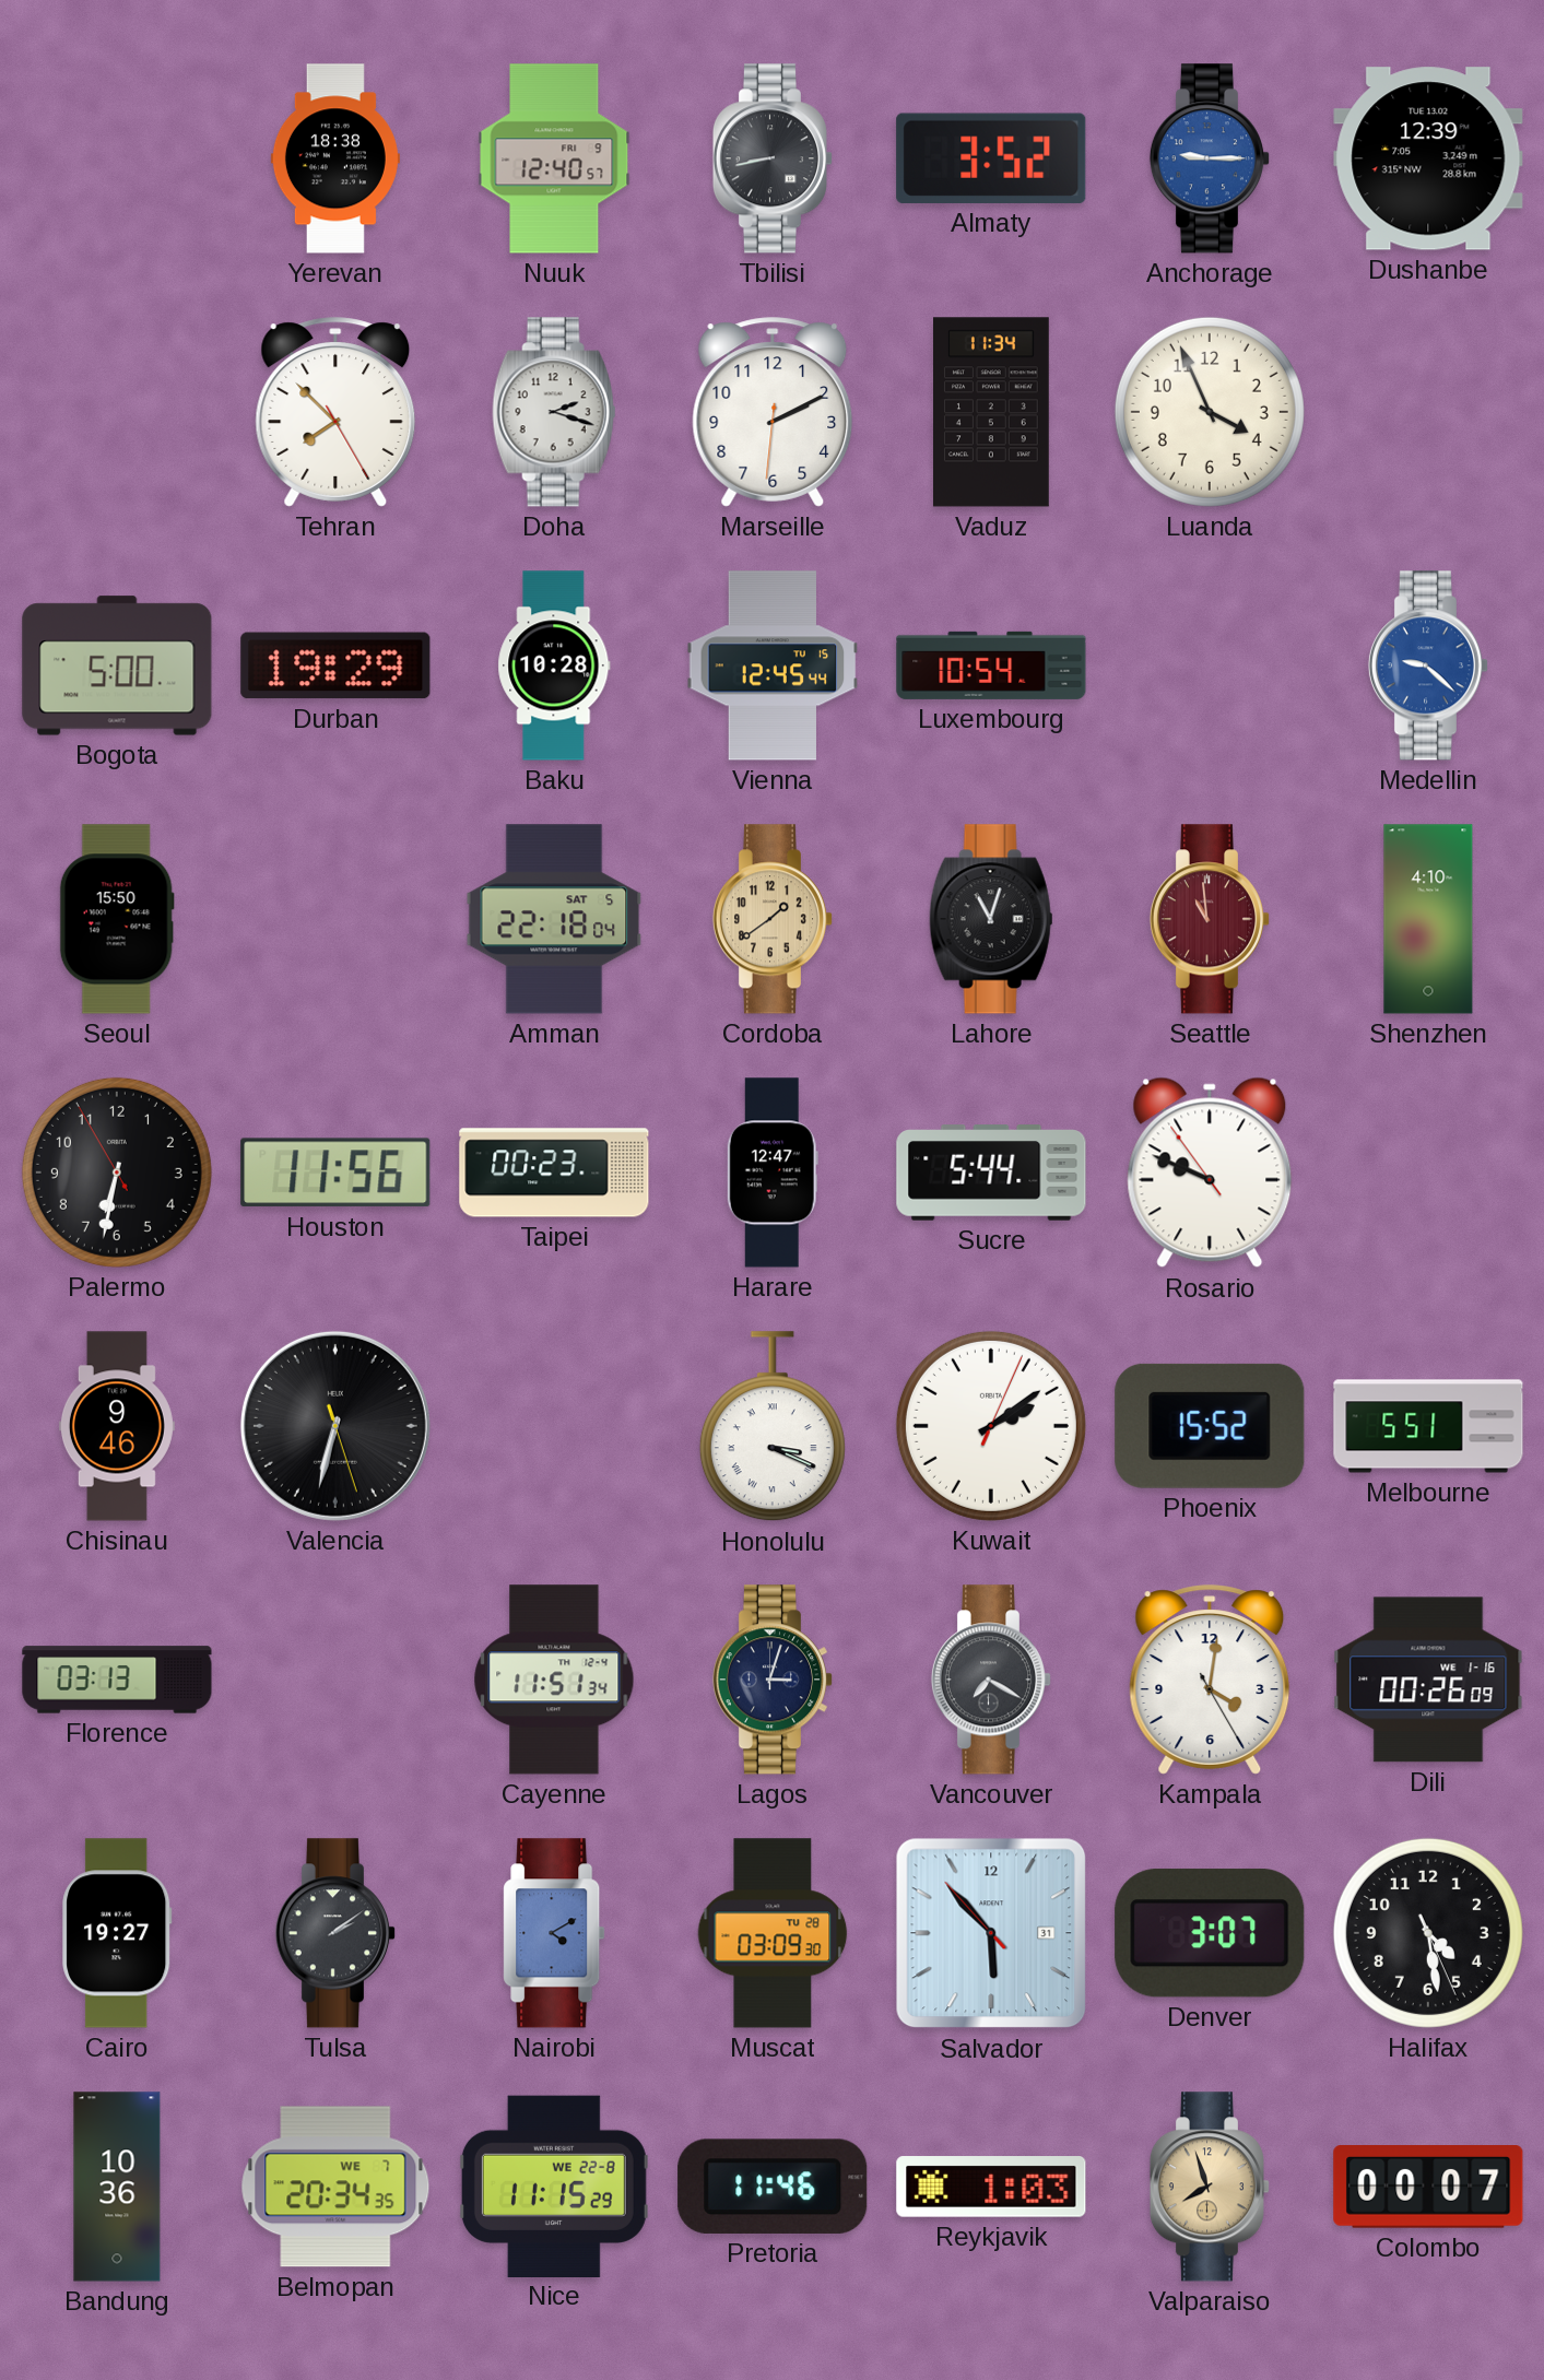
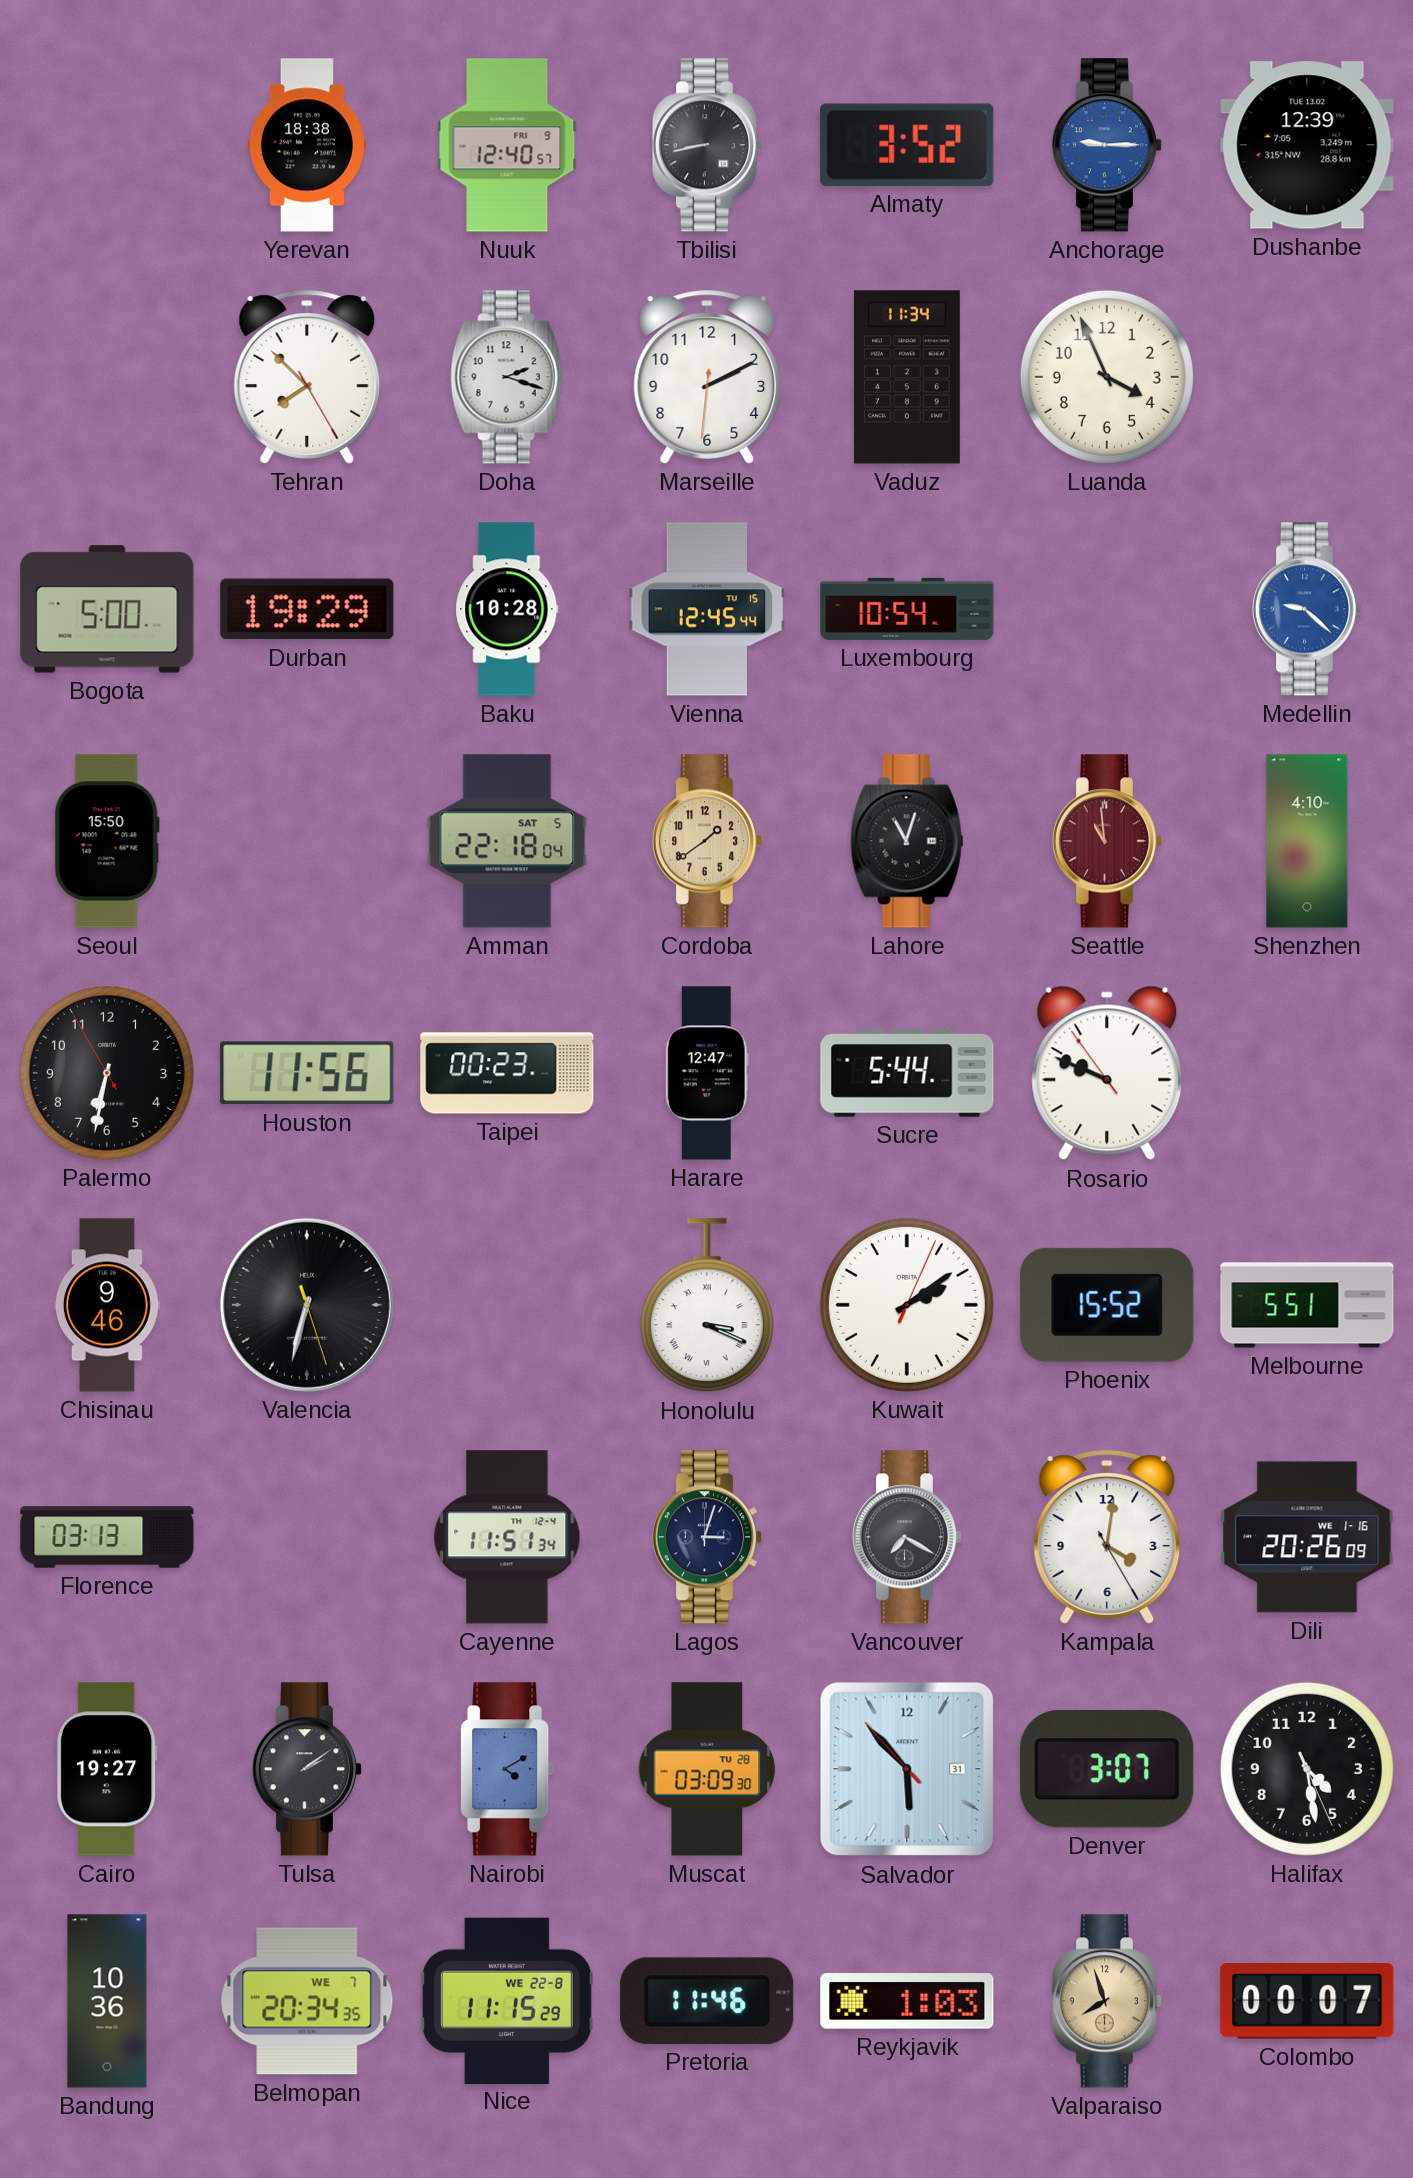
Dili: 00:26 -> 20:26
